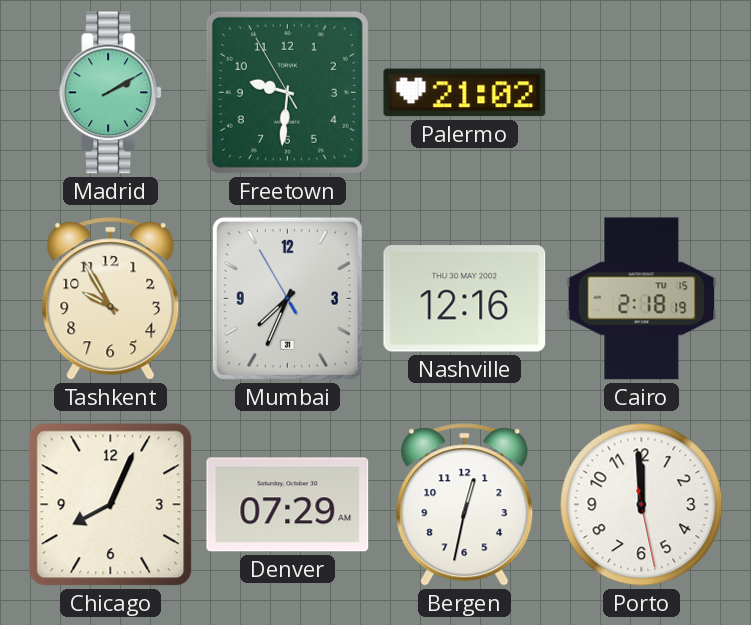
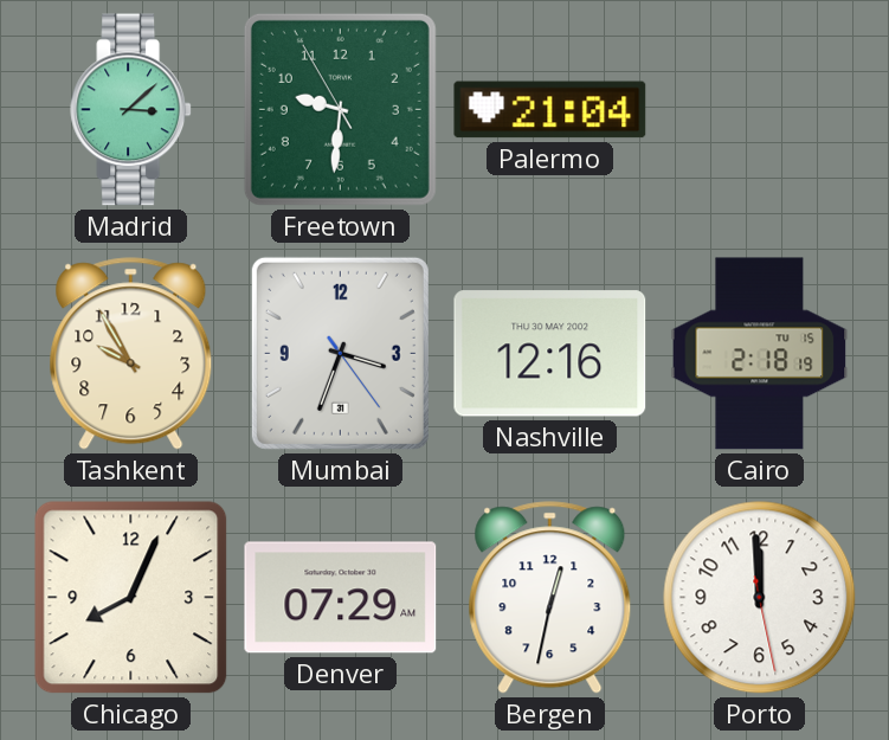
Madrid: 2:10 -> 3:08
Palermo: 21:02 -> 21:04
Mumbai: 7:33 -> 3:33
